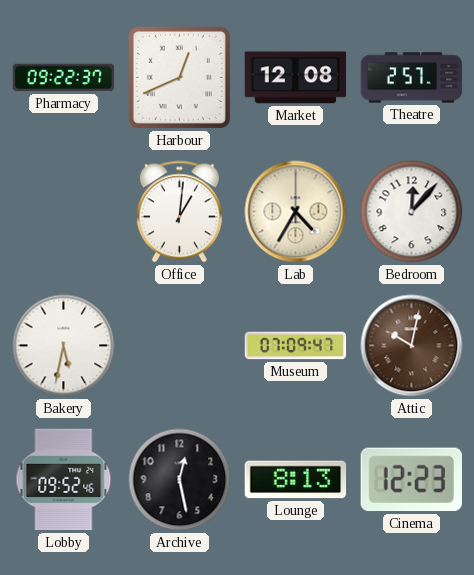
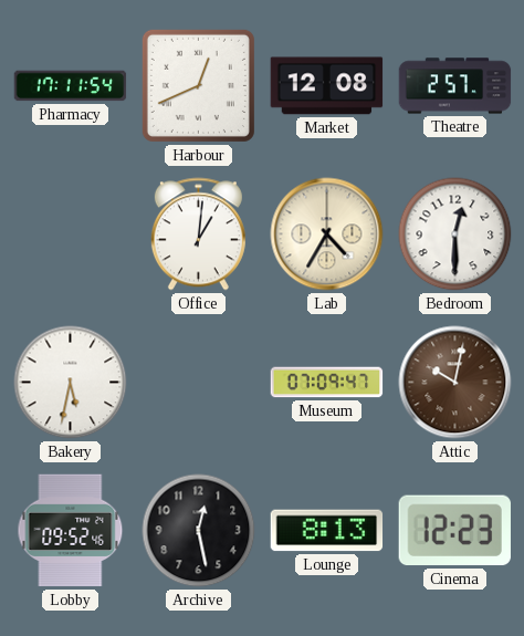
Pharmacy: 09:22 -> 17:11
Bedroom: 12:07 -> 12:30
